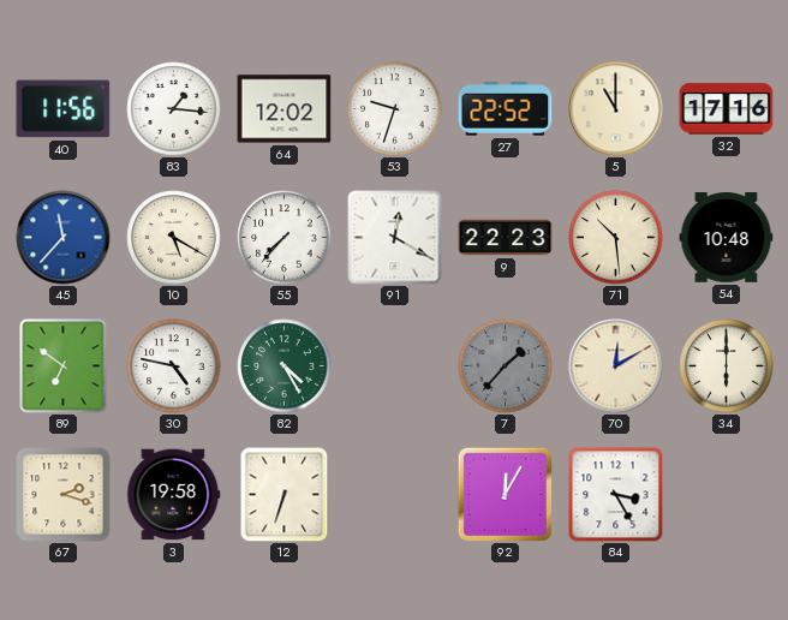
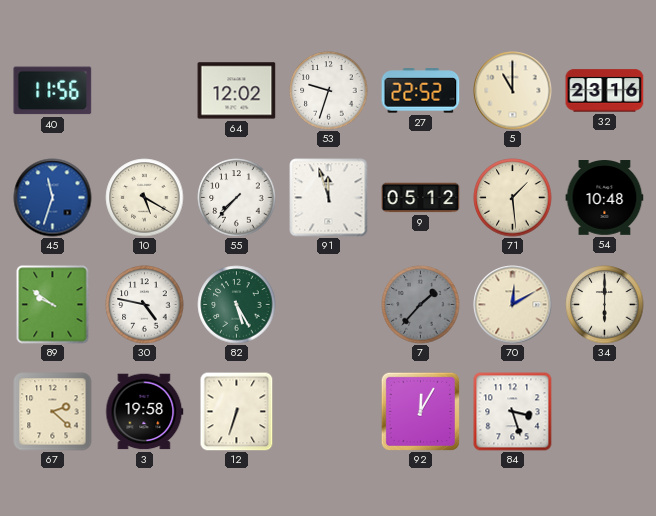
83: 1:16 -> none
32: 17:16 -> 23:16
45: 11:37 -> 11:33
91: 12:20 -> 11:57
9: 22:23 -> 05:12
71: 10:29 -> 1:29
89: 6:51 -> 9:51
82: 4:25 -> 5:25
67: 2:18 -> 2:22
84: 3:25 -> 3:27
